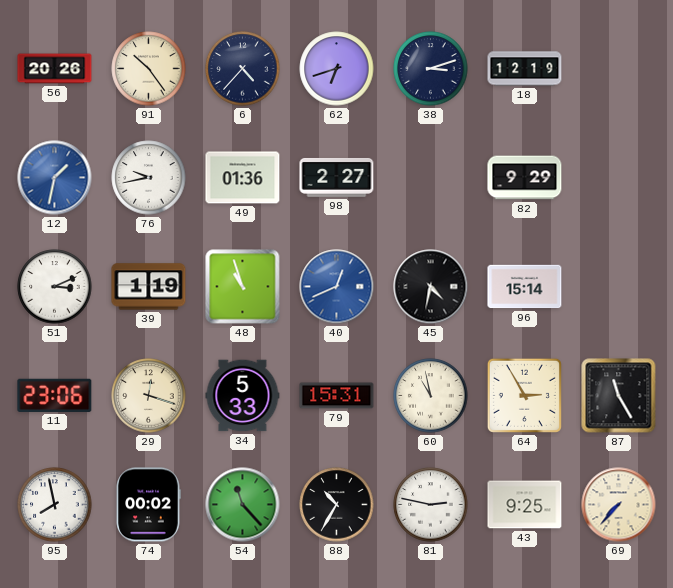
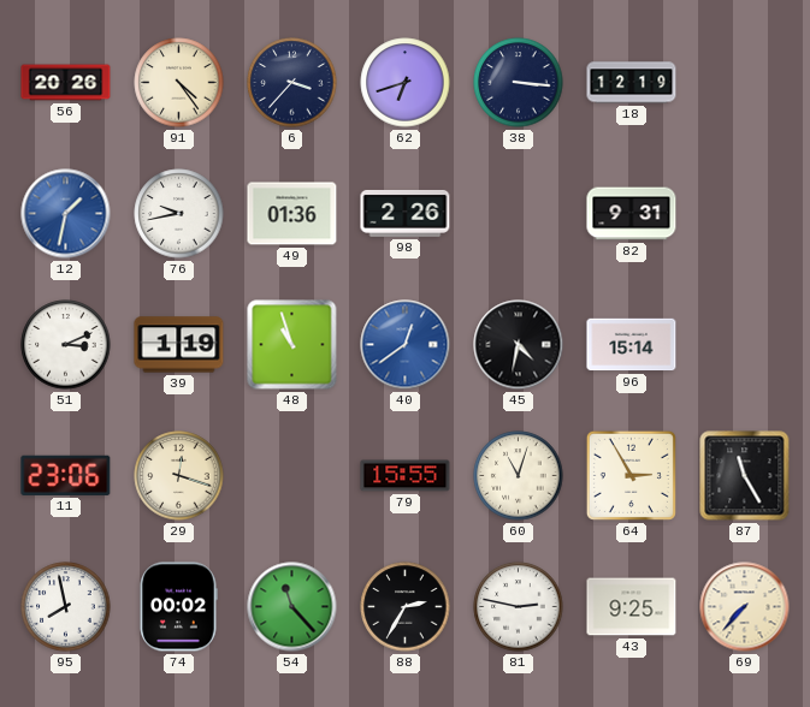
91: 10:24 -> 4:24
6: 4:37 -> 3:37
38: 3:12 -> 3:16
98: 2:27 -> 2:26
82: 9:29 -> 9:31
40: 12:41 -> 12:39
34: 5:33 -> none
79: 15:31 -> 15:55
60: 10:58 -> 11:03
88: 10:35 -> 2:35
